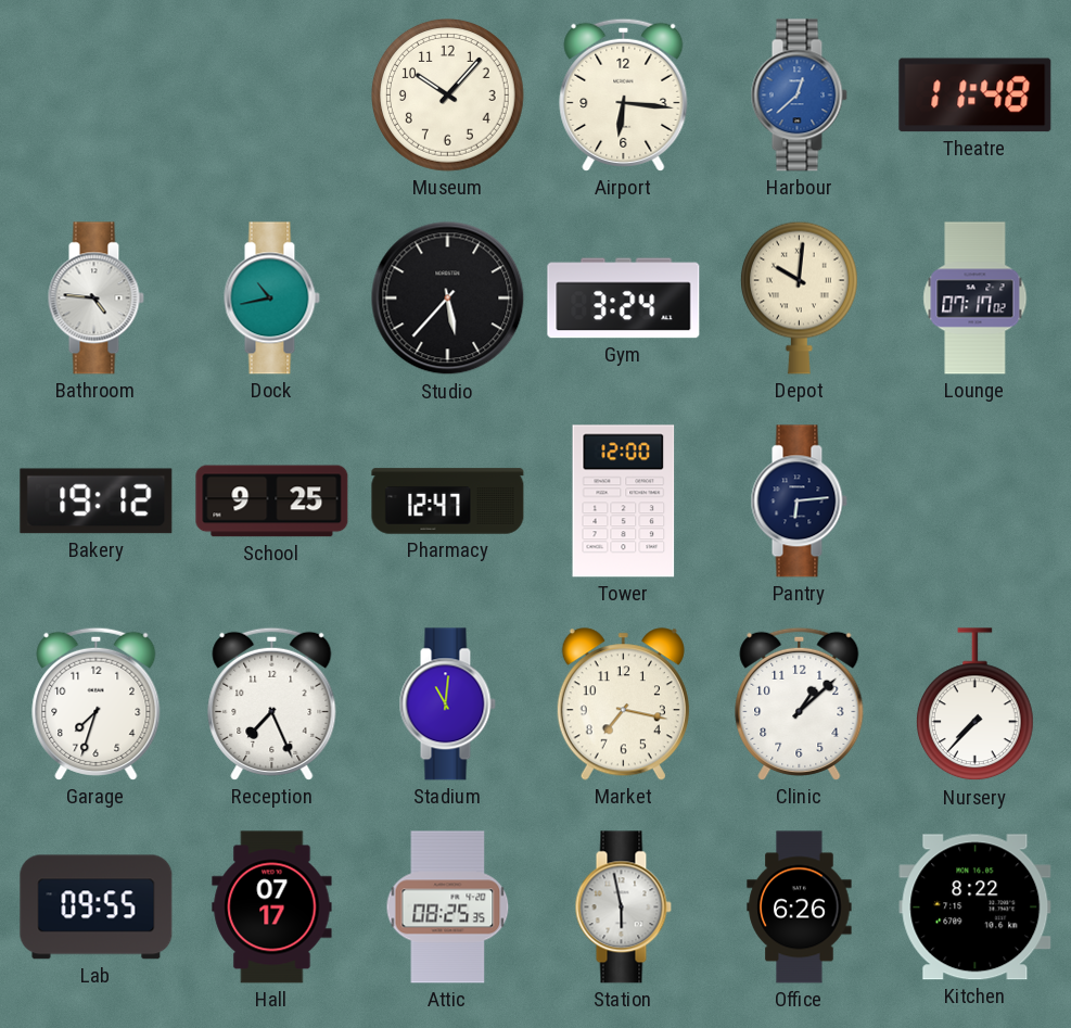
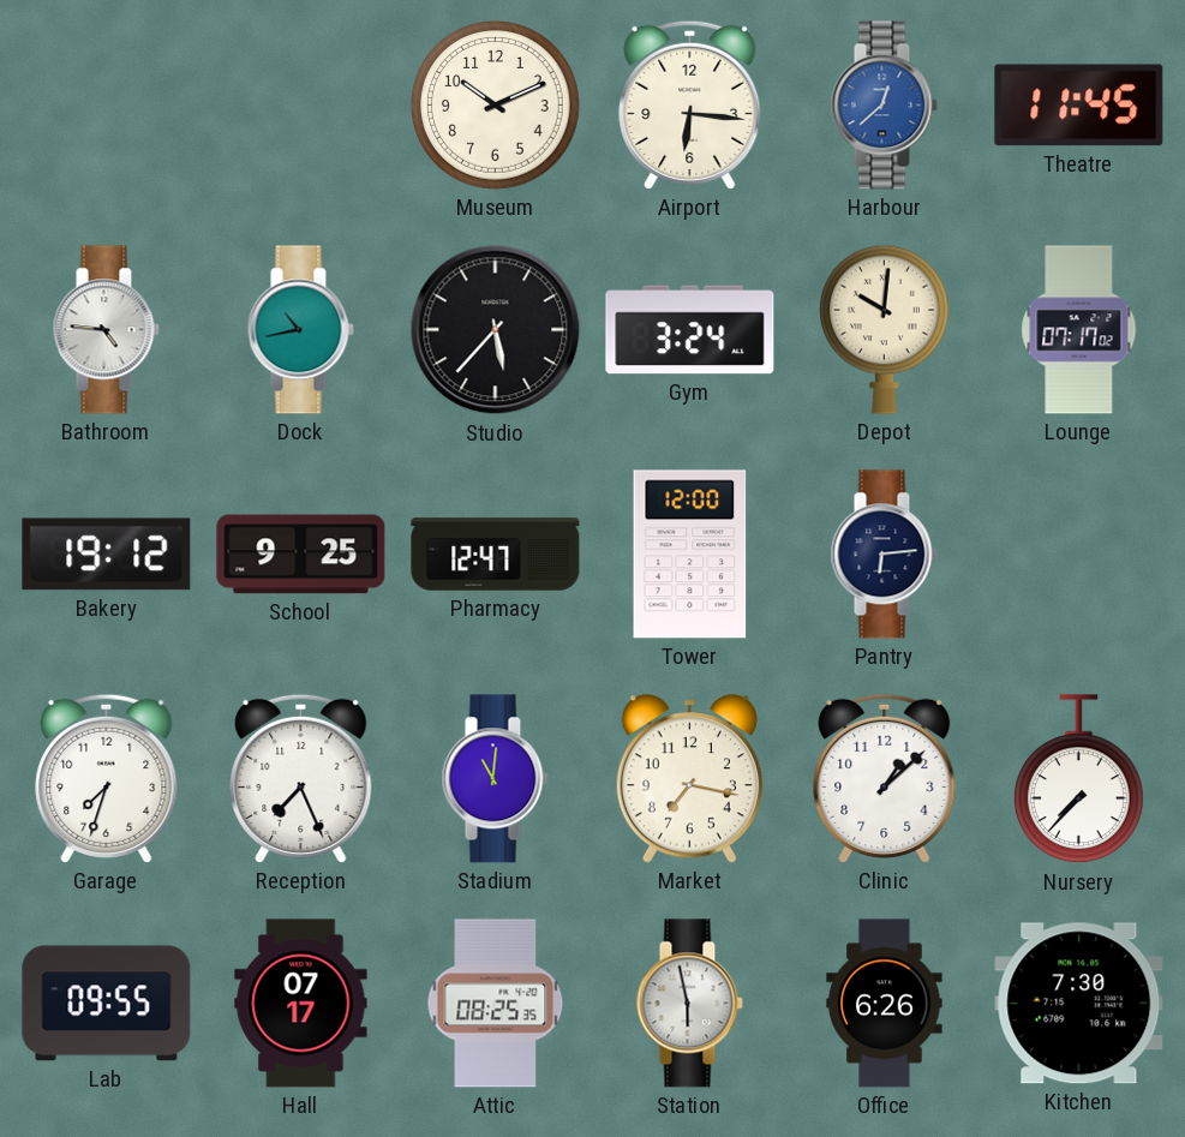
Museum: 10:07 -> 10:11
Theatre: 11:48 -> 11:45
Kitchen: 8:22 -> 7:30
